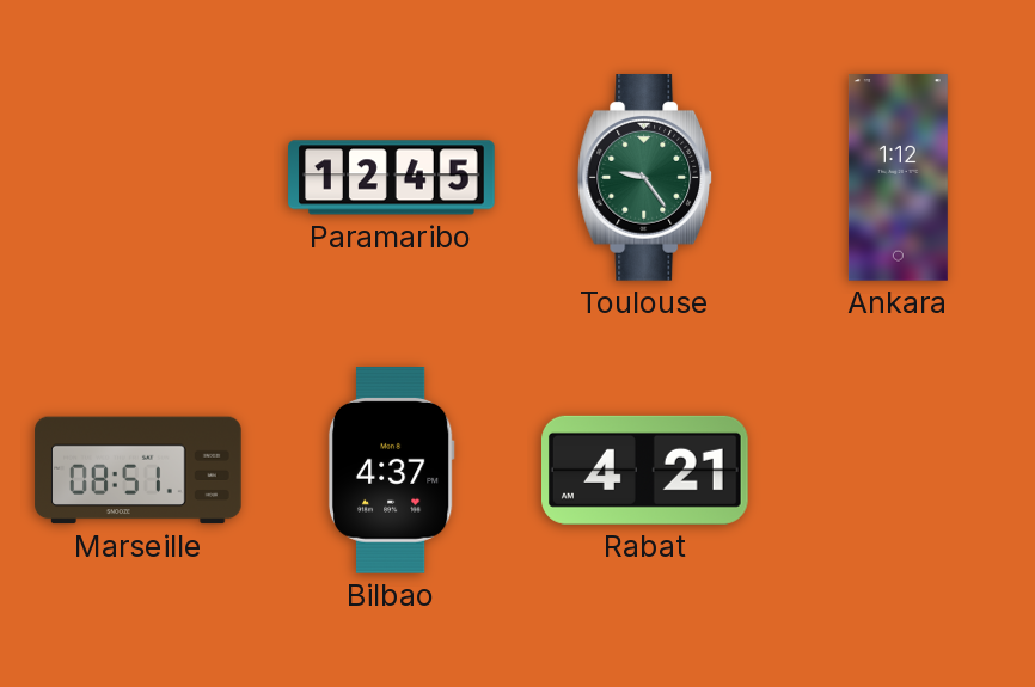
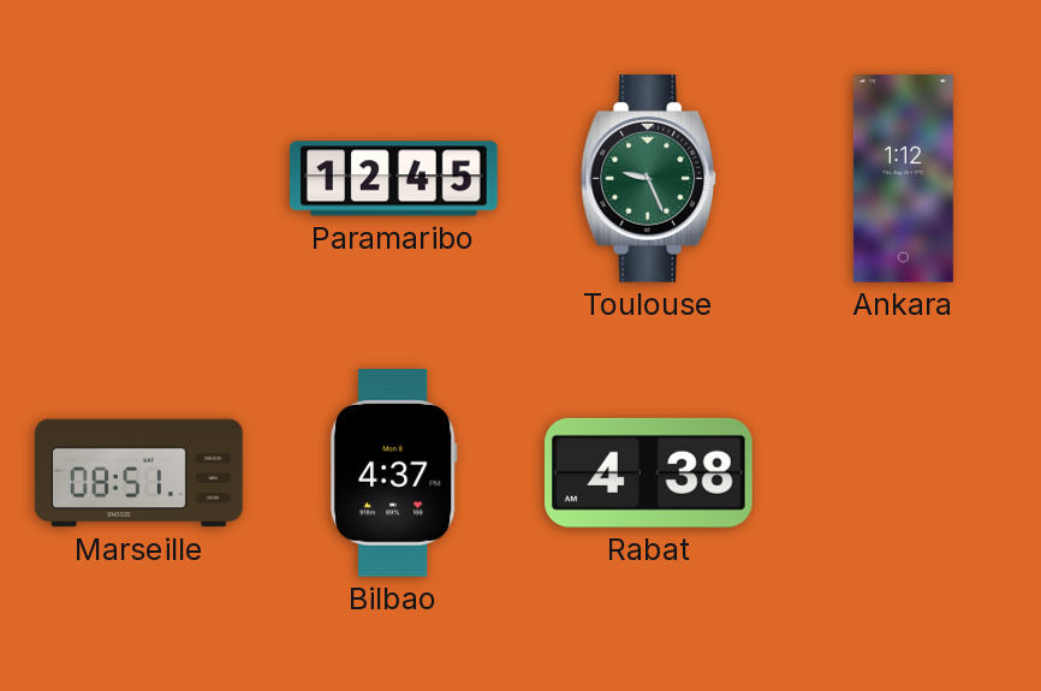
Toulouse: 9:24 -> 9:26
Rabat: 4:21 -> 4:38
